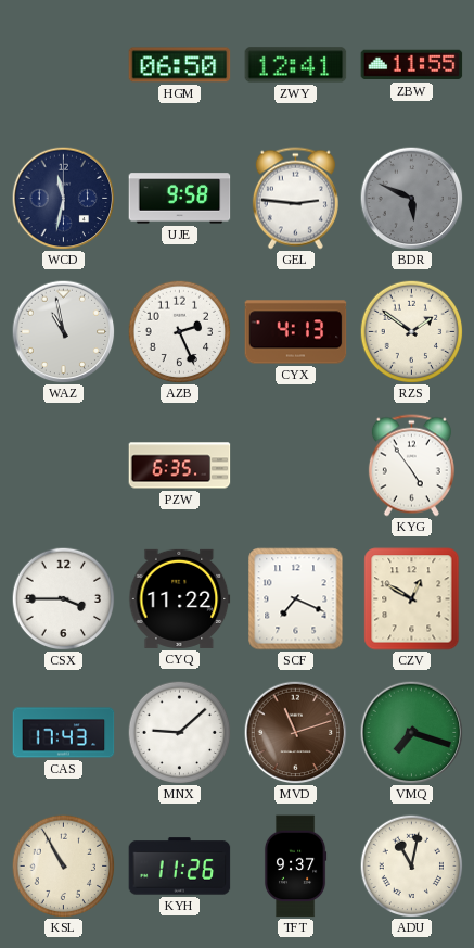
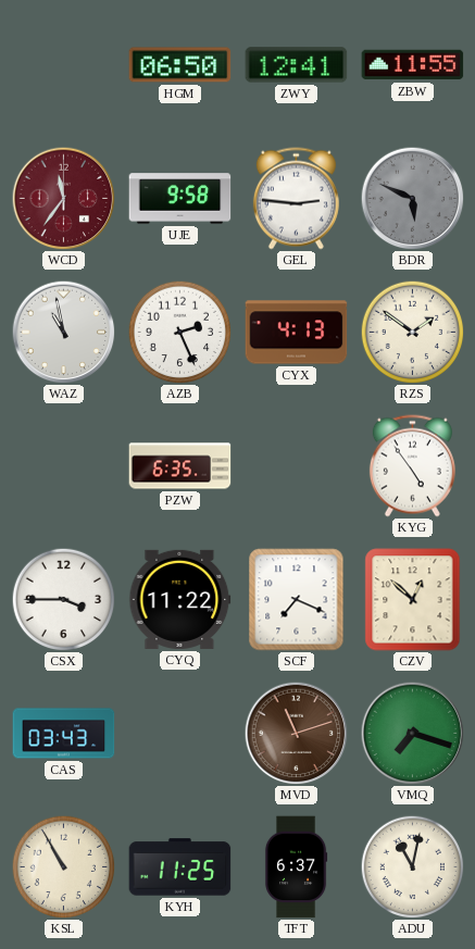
WCD: 11:32 -> 11:36
WCD dial: navy -> burgundy
CZV: 12:50 -> 12:52
CAS: 17:43 -> 03:43
MNX: 9:08 -> none
KYH: 11:26 -> 11:25
TFT: 9:37 -> 6:37
